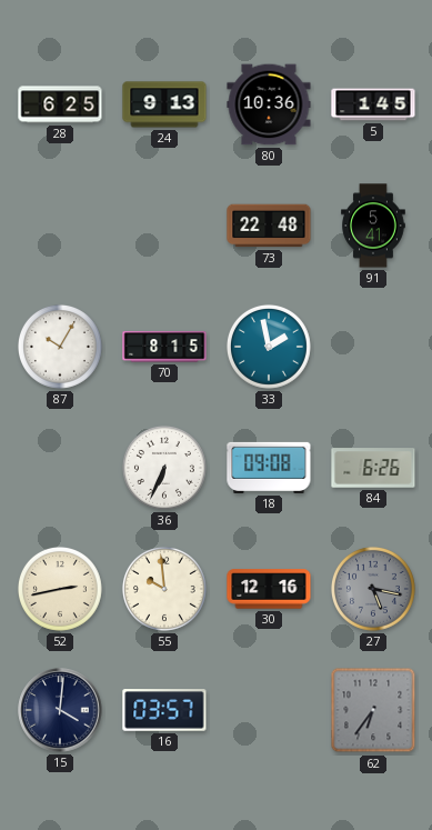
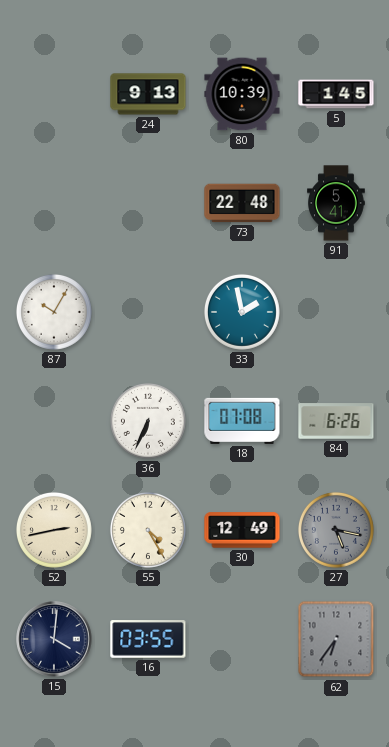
28: 6:25 -> none
80: 10:36 -> 10:39
70: 8:15 -> none
18: 09:08 -> 07:08
55: 9:59 -> 4:25
30: 12:16 -> 12:49
16: 03:57 -> 03:55
